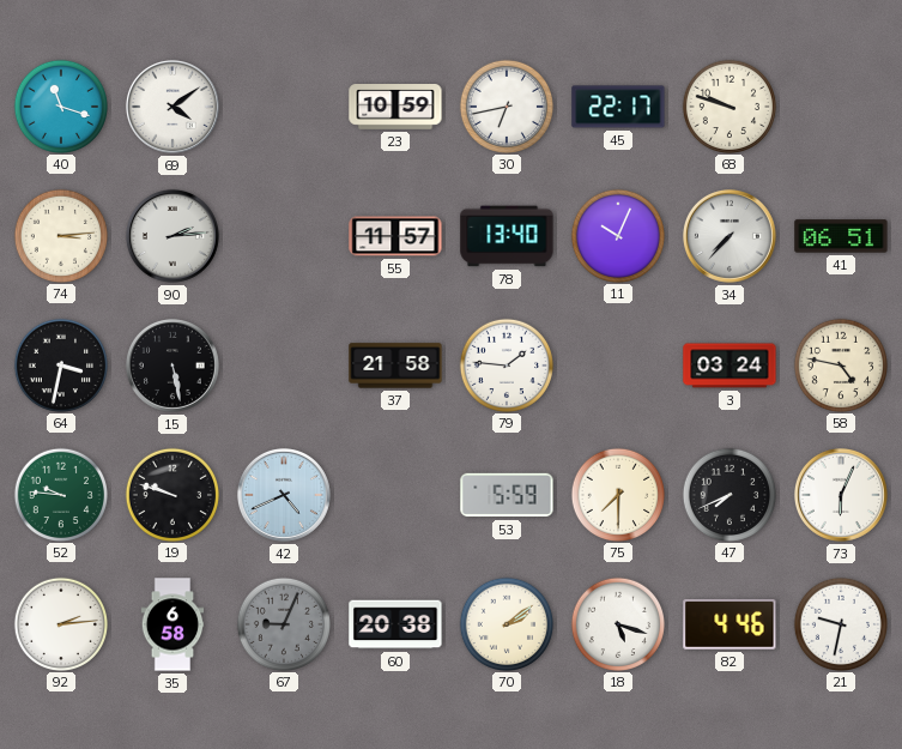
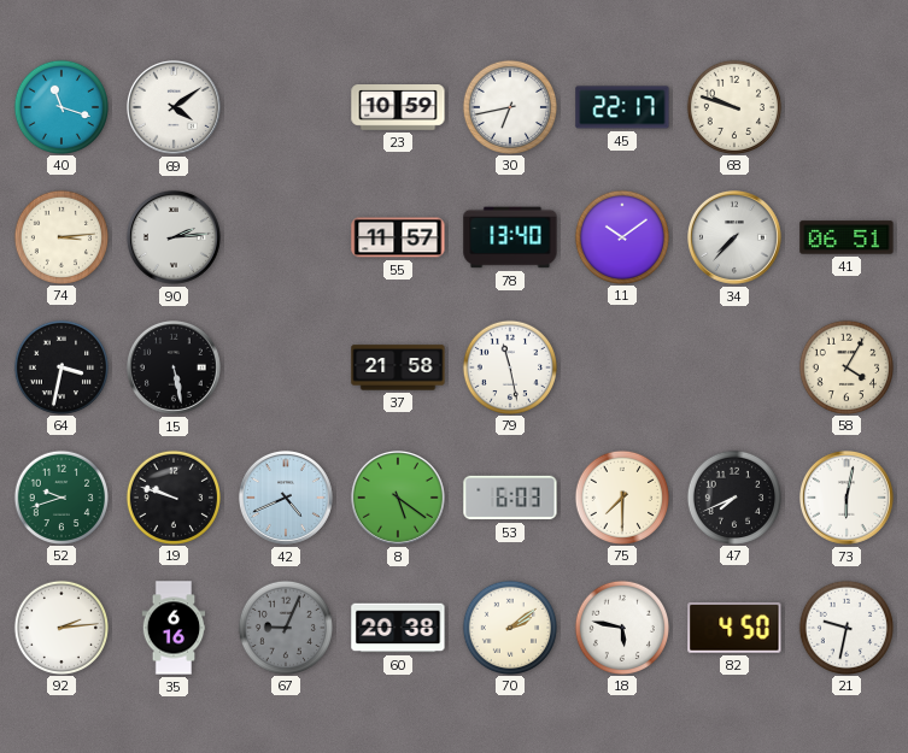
11: 10:04 -> 10:09
79: 1:46 -> 11:28
3: 03:24 -> none
58: 4:47 -> 4:05
52: 9:46 -> 9:42
8: none -> 5:21
53: 5:59 -> 6:03
73: 6:04 -> 6:02
35: 6:58 -> 6:16
18: 5:18 -> 5:47
82: 4:46 -> 4:50
